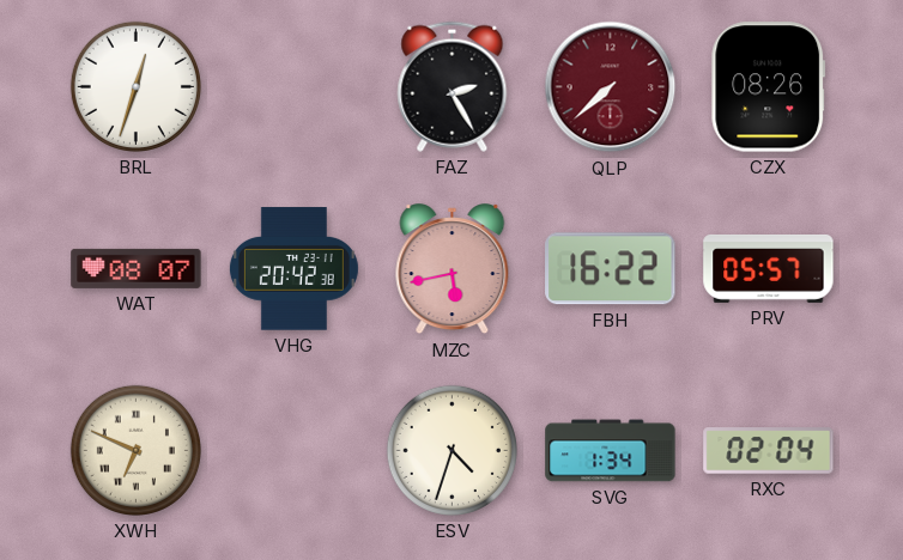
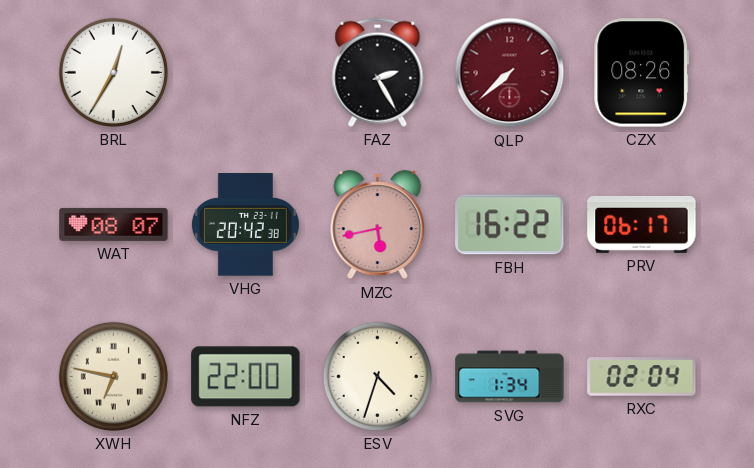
BRL: 12:33 -> 12:35
PRV: 05:57 -> 06:17
XWH: 6:49 -> 6:47
NFZ: none -> 22:00
